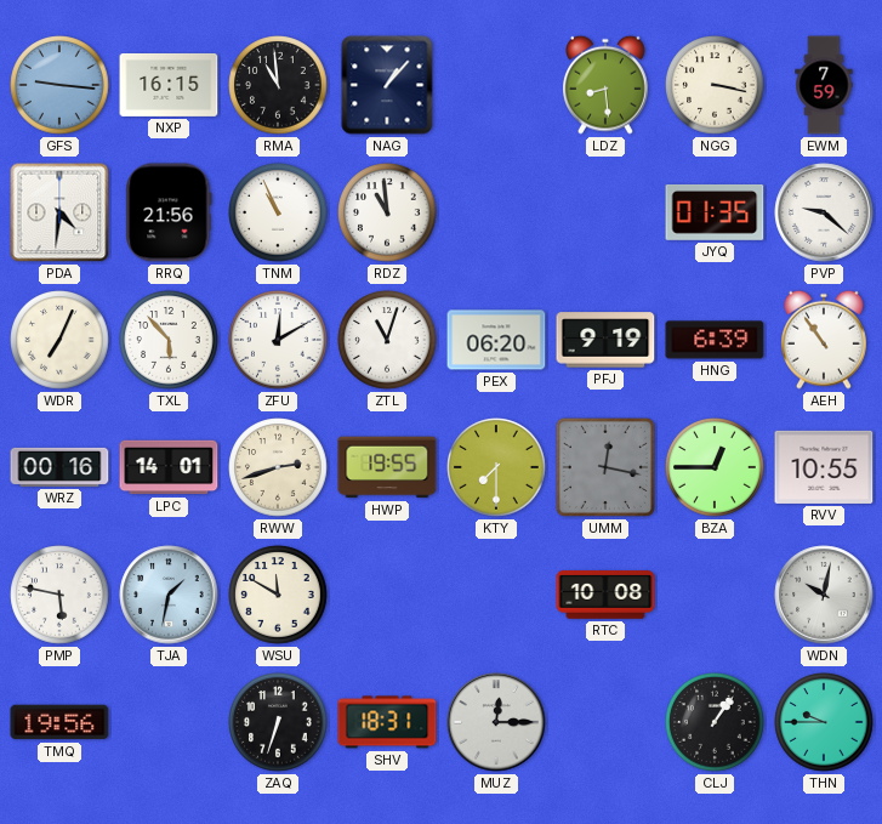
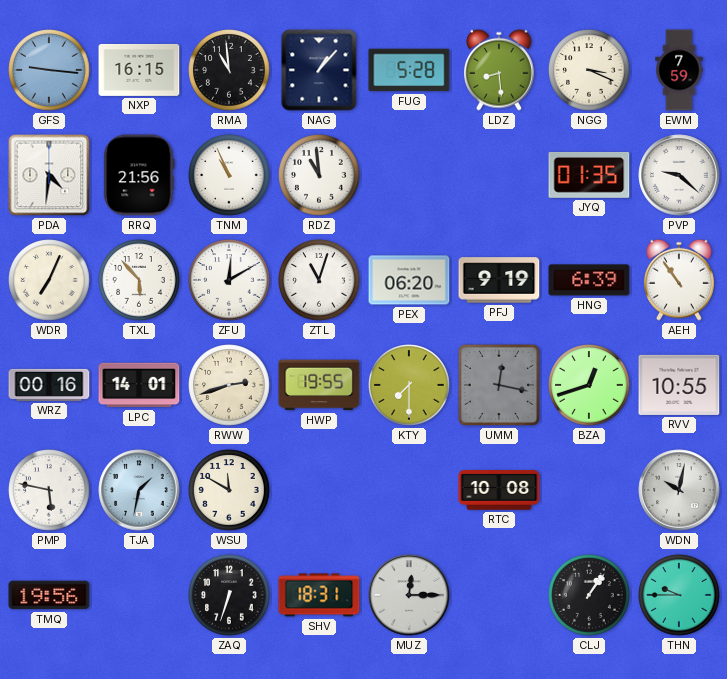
FUG: none -> 5:28
NGG: 3:17 -> 3:19
BZA: 12:45 -> 12:42
